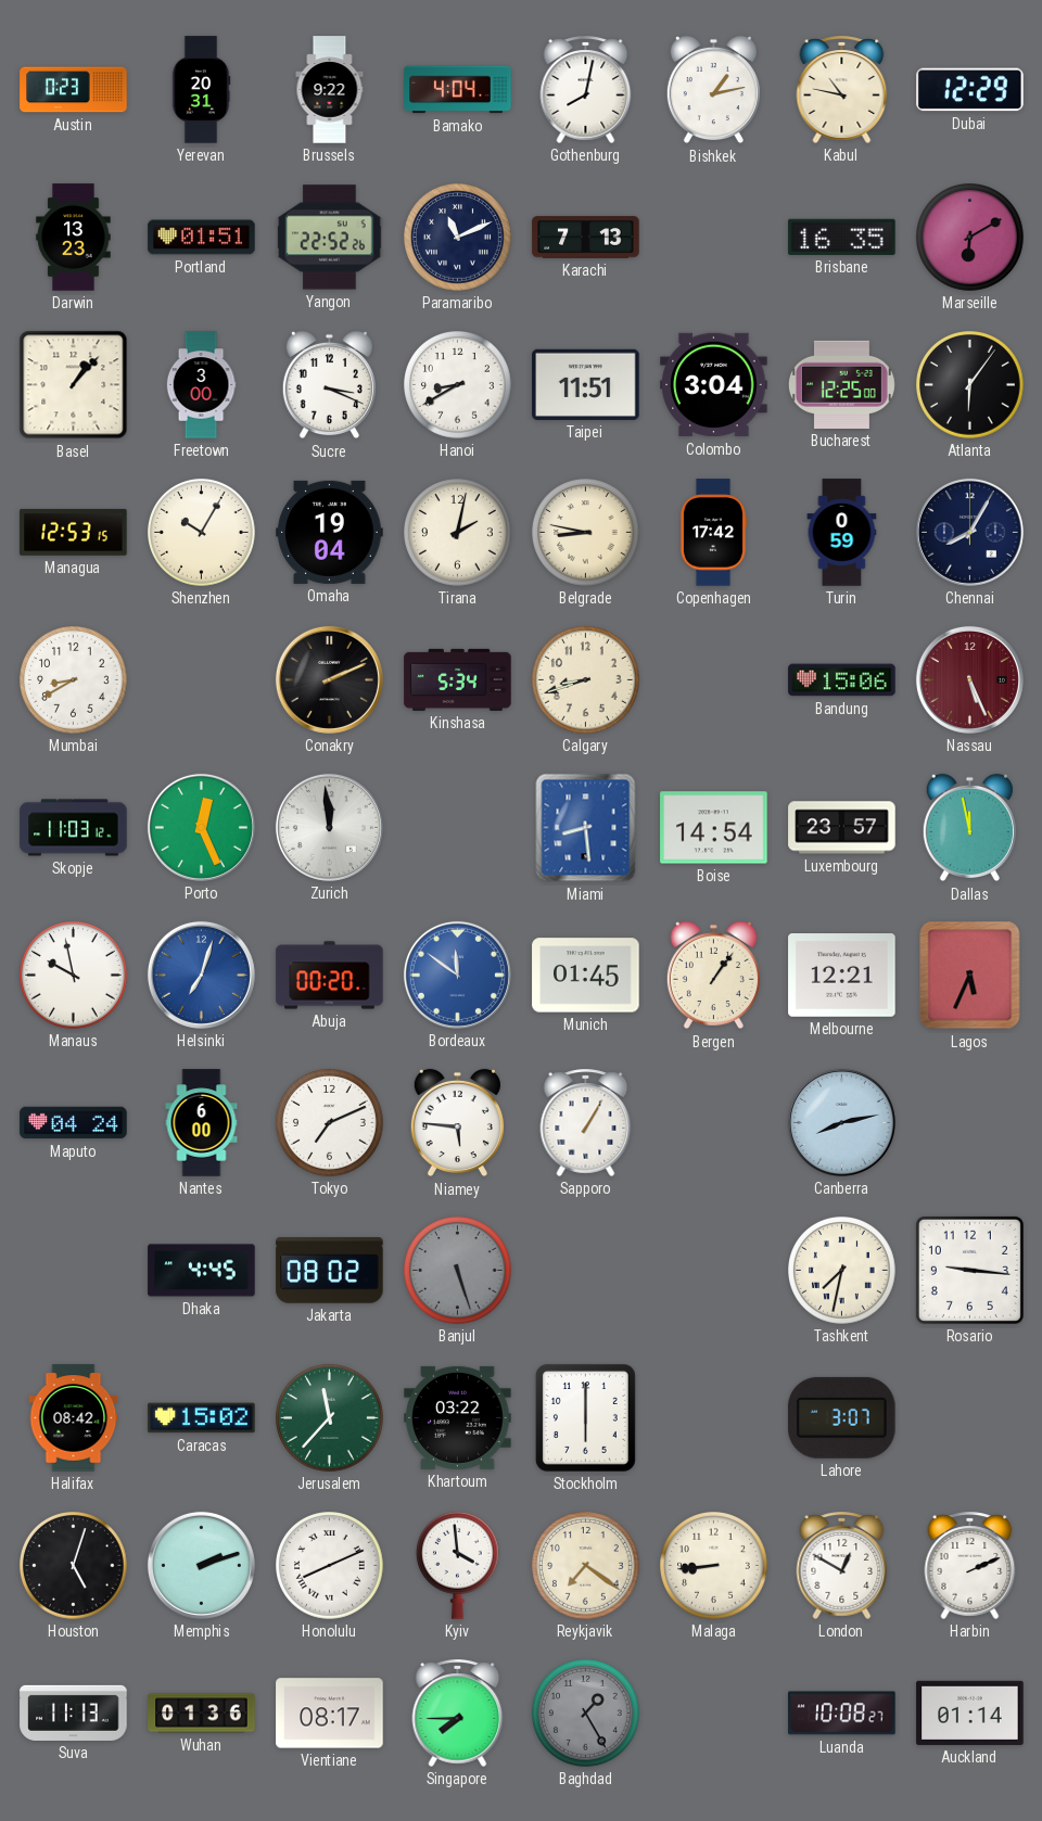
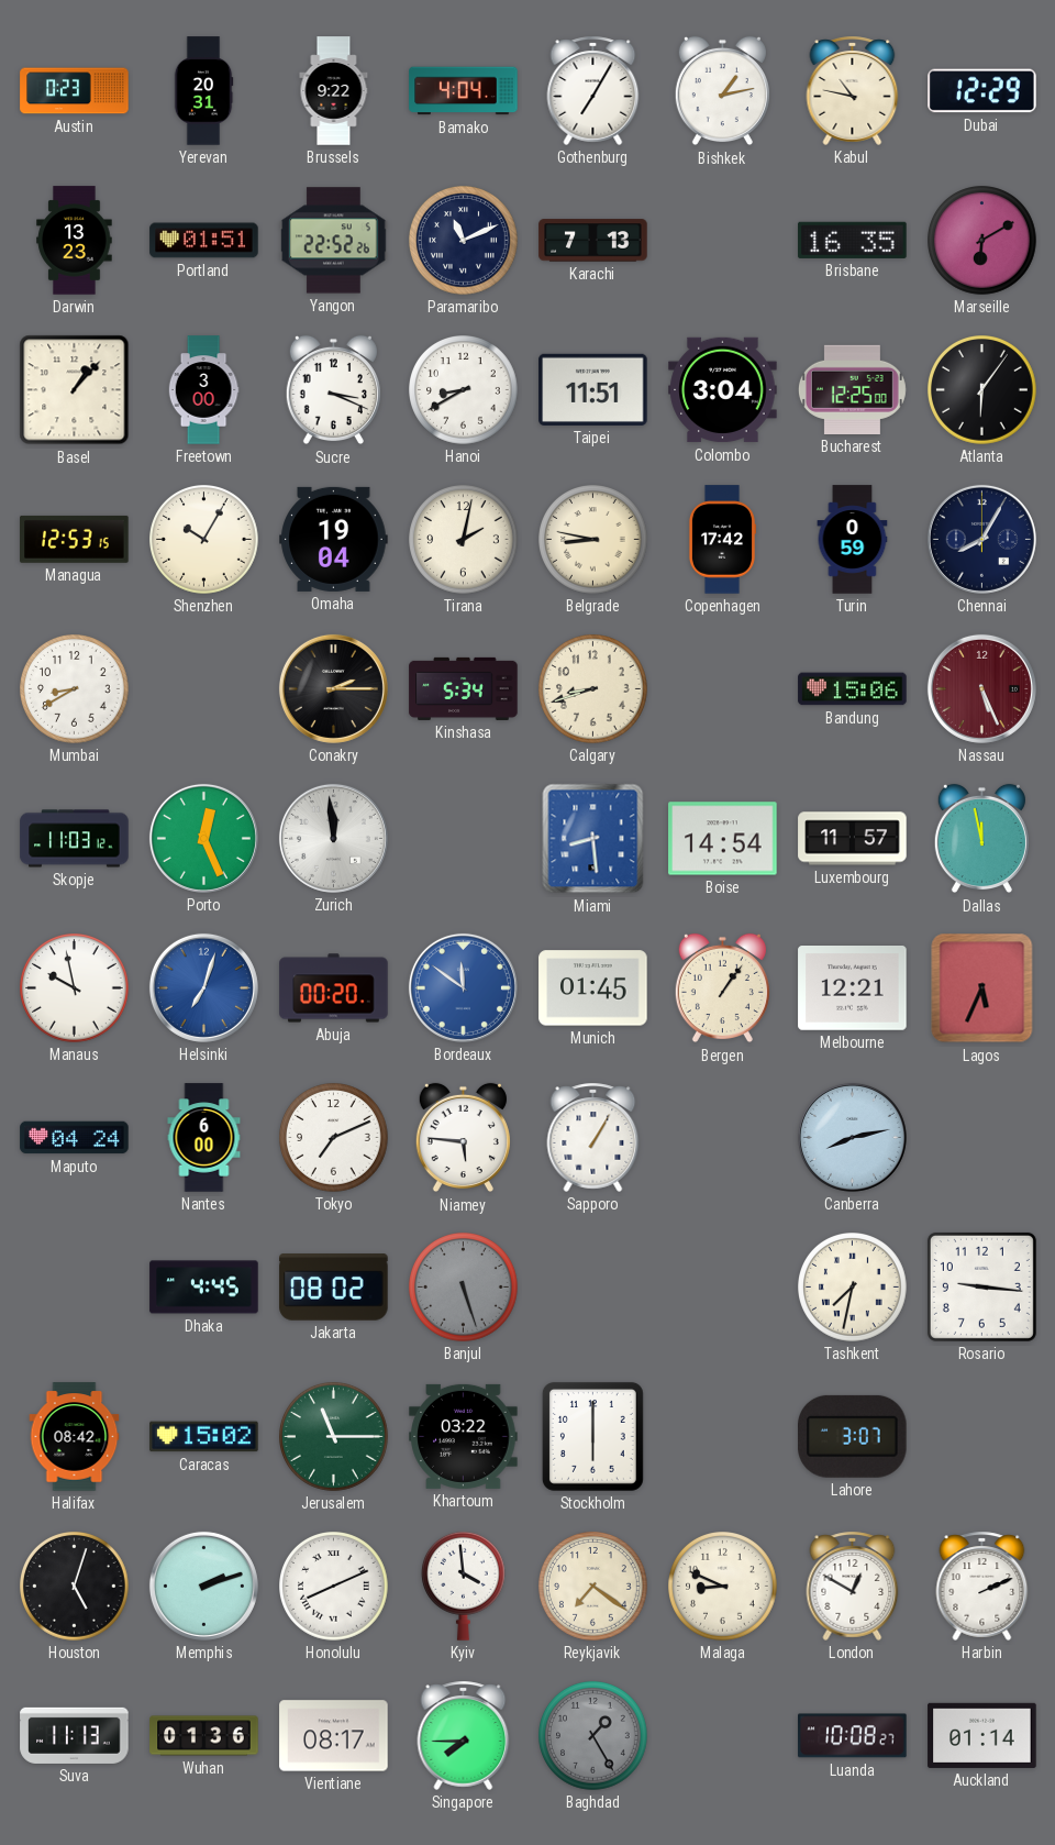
Gothenburg: 8:02 -> 7:05
Conakry: 2:11 -> 2:15
Luxembourg: 23:57 -> 11:57
Jerusalem: 11:37 -> 11:15
Malaga: 8:44 -> 8:49
